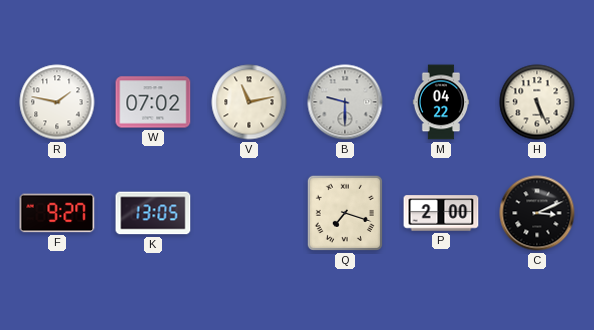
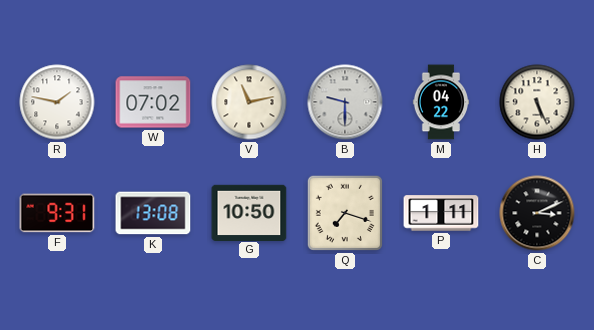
F: 9:27 -> 9:31
K: 13:05 -> 13:08
G: none -> 10:50
P: 2:00 -> 1:11
